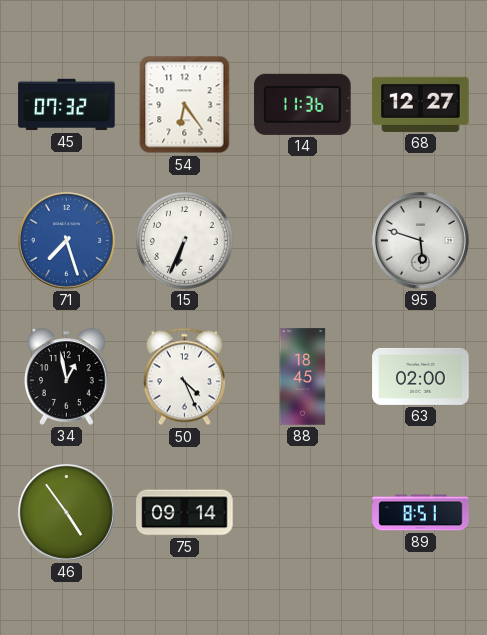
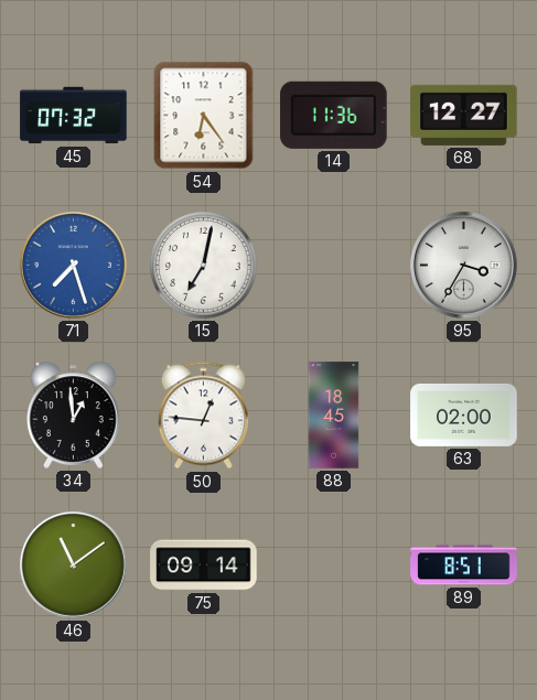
15: 6:34 -> 7:02
95: 5:48 -> 3:35
34: 12:58 -> 12:59
50: 4:26 -> 12:46
46: 4:54 -> 11:09
